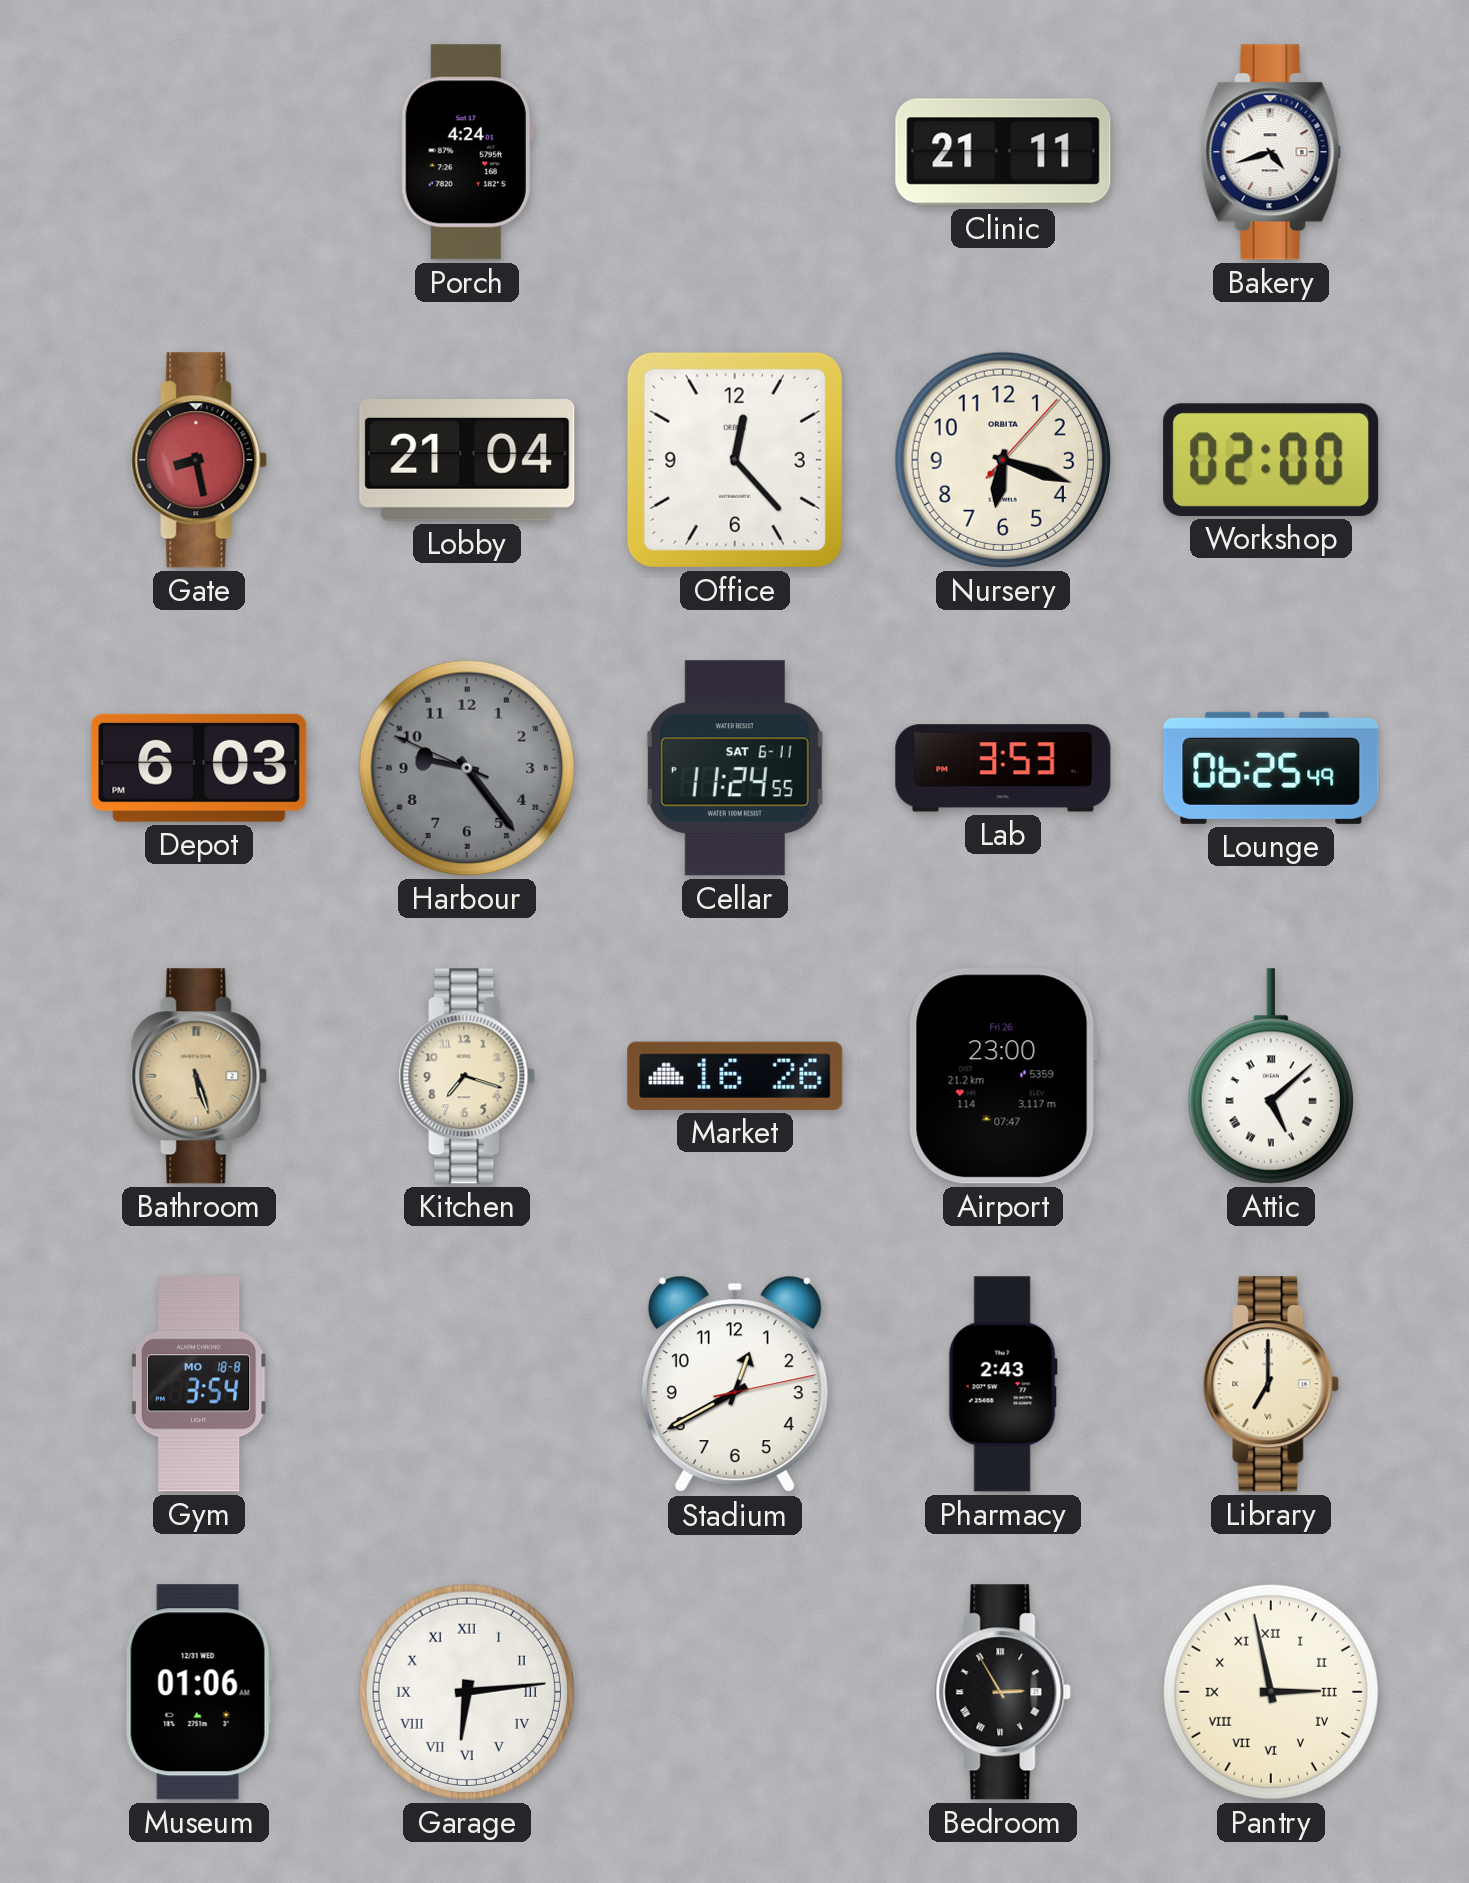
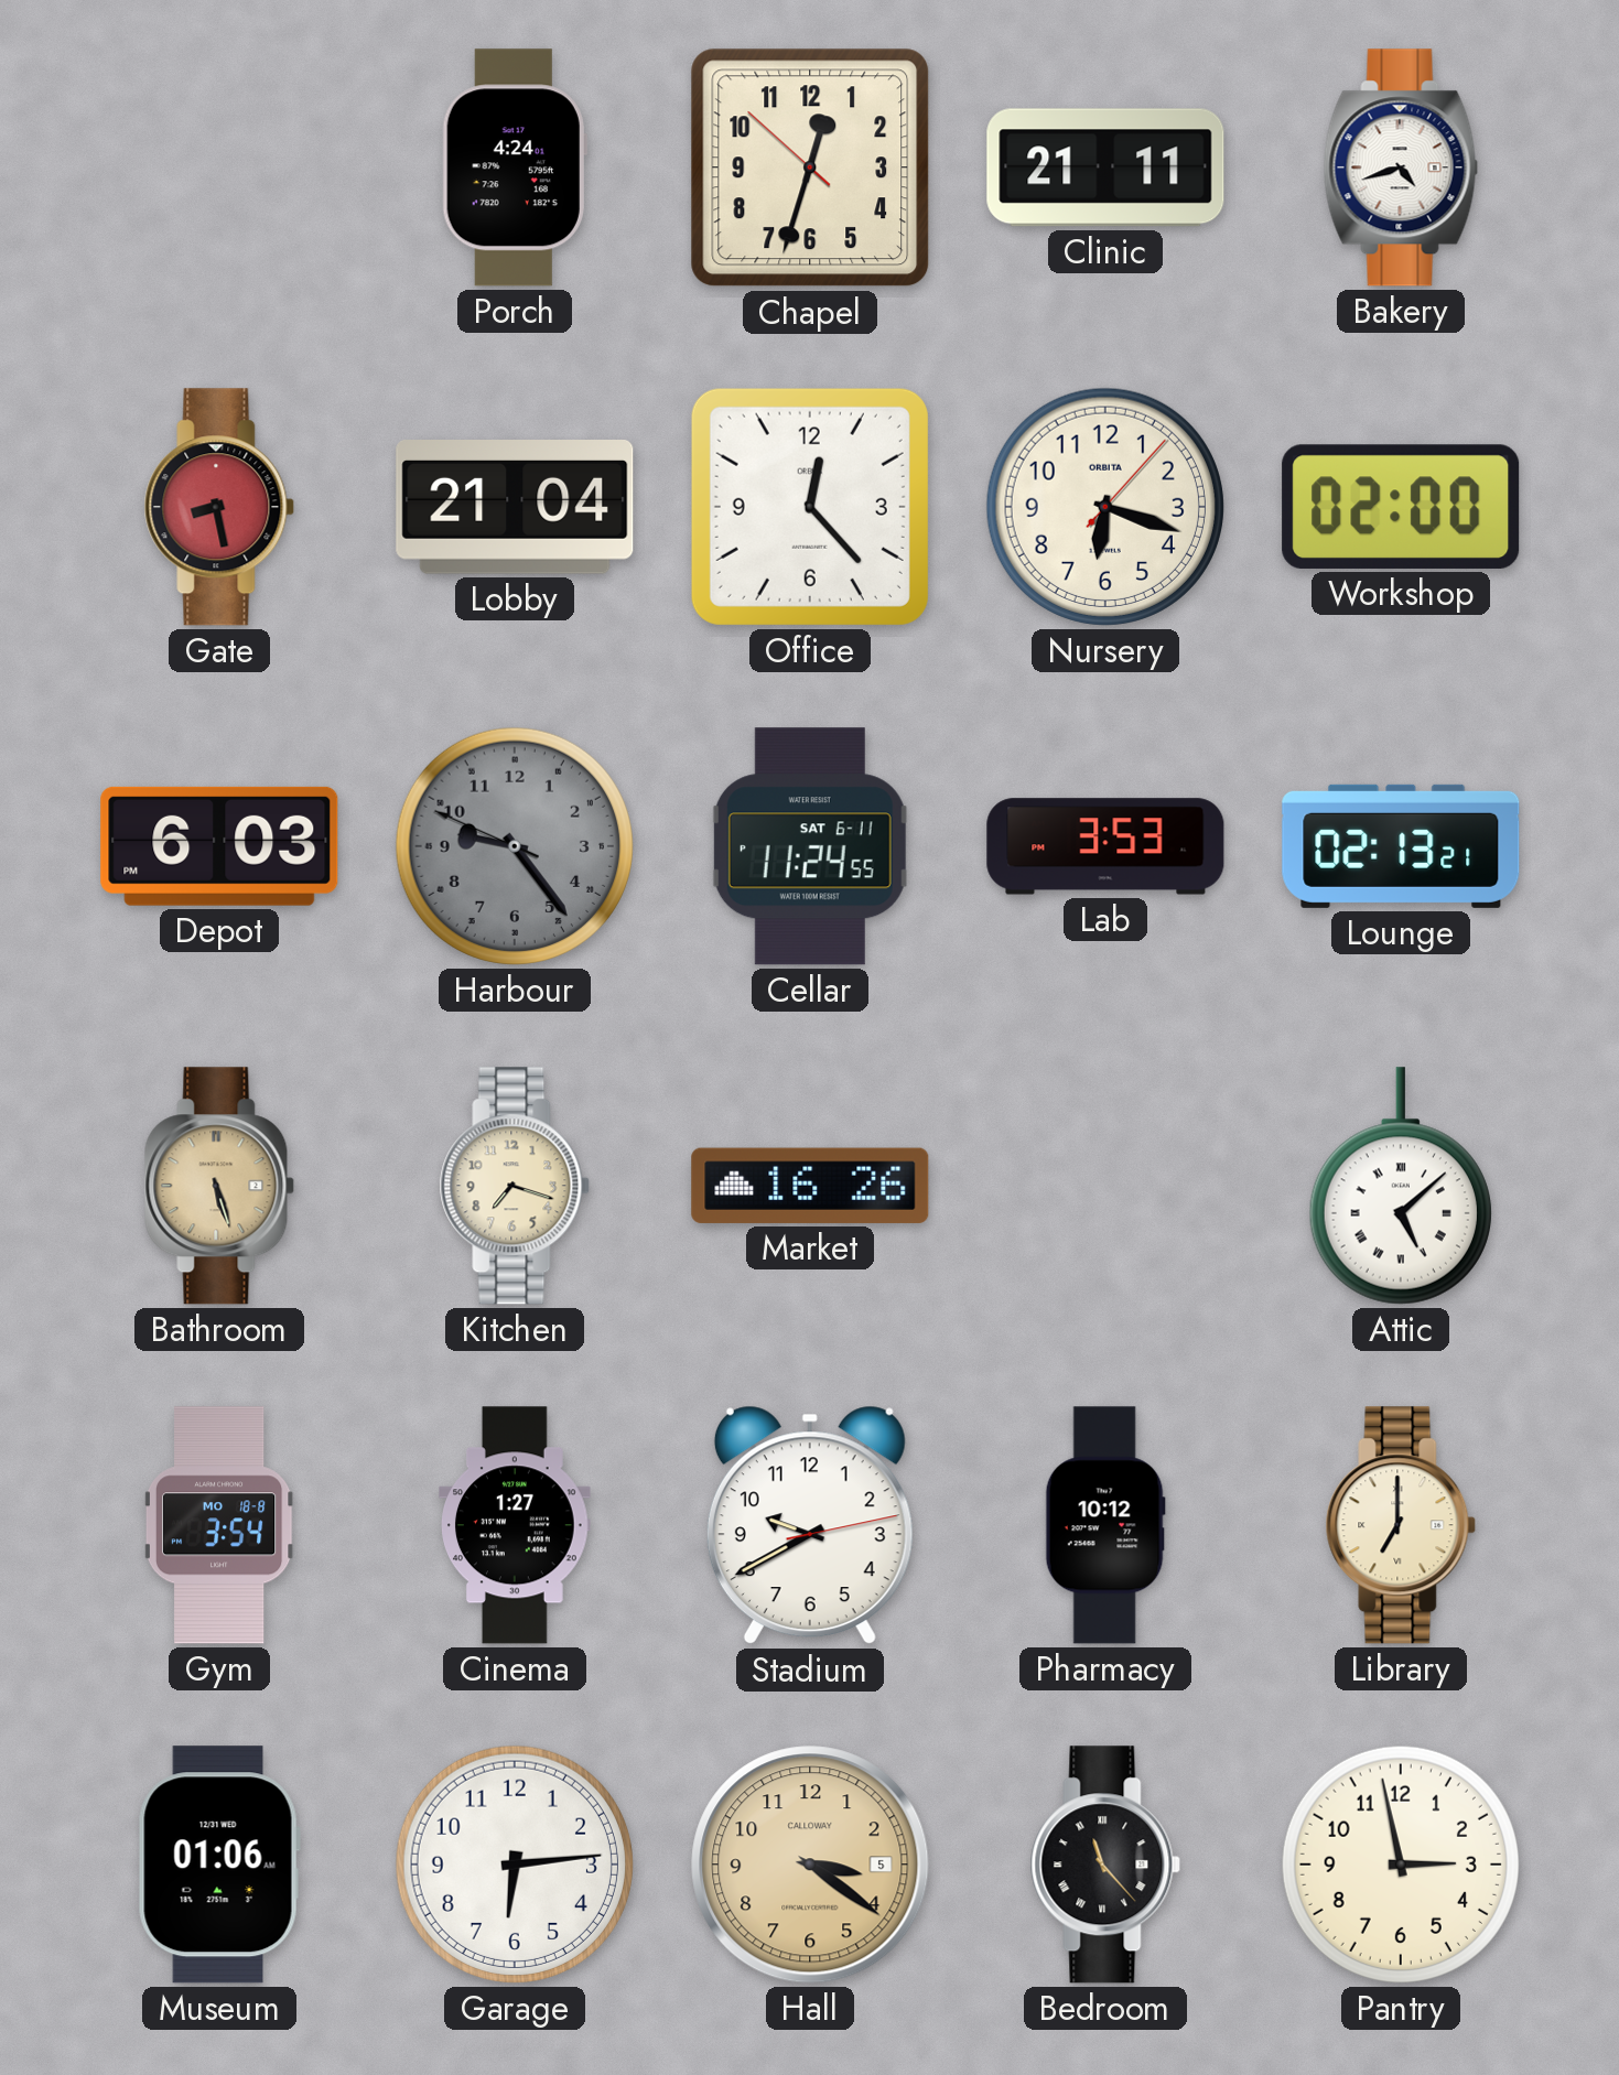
Chapel: none -> 12:32
Lounge: 06:25 -> 02:13
Airport: 23:00 -> none
Cinema: none -> 1:27
Stadium: 12:40 -> 9:40
Pharmacy: 2:43 -> 10:12
Garage numerals: Roman -> Arabic
Hall: none -> 3:21
Bedroom: 2:55 -> 11:23
Pantry numerals: Roman -> Arabic
